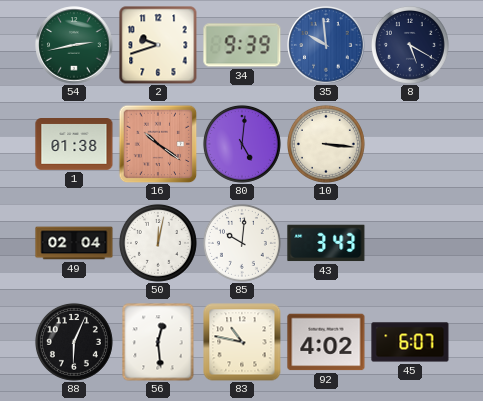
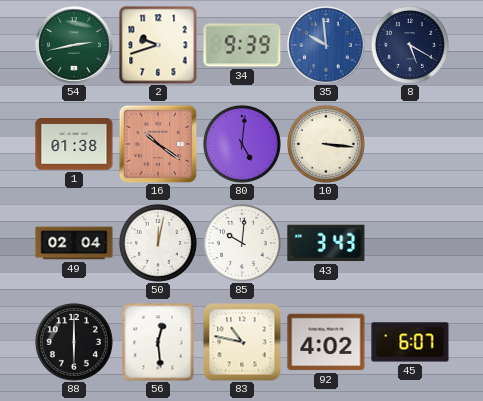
88: 6:04 -> 6:00
